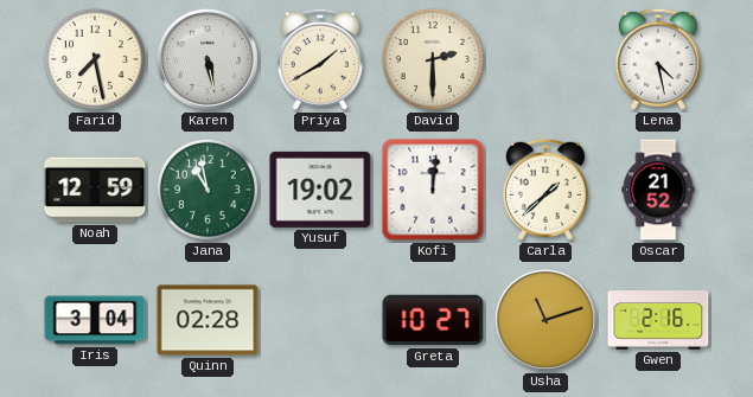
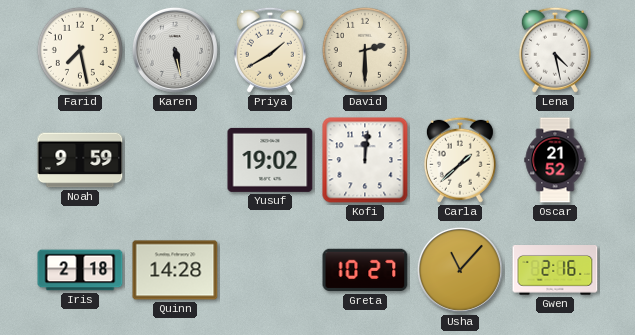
Noah: 12:59 -> 9:59
Jana: 10:58 -> none
Iris: 3:04 -> 2:18
Quinn: 02:28 -> 14:28
Usha: 11:12 -> 11:07
